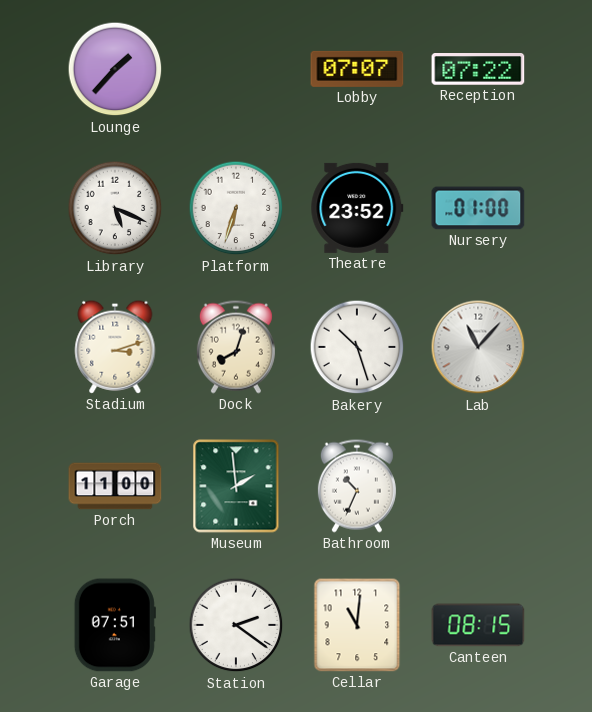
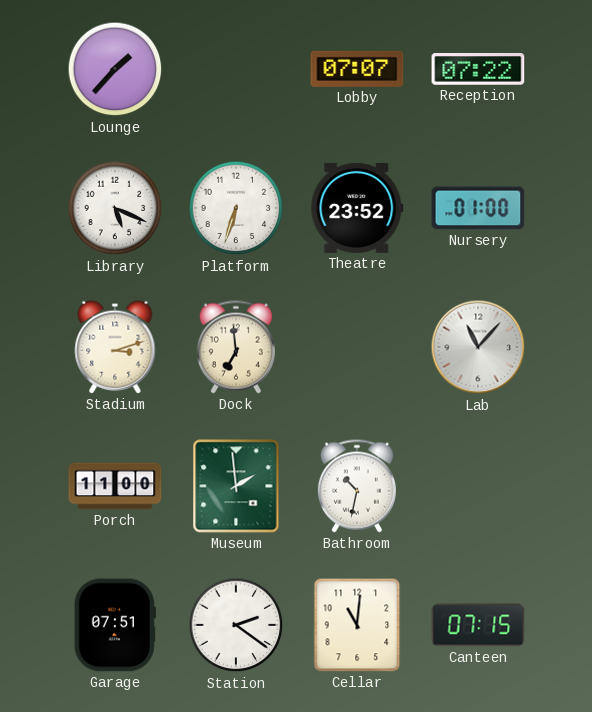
Dock: 8:03 -> 6:59
Bakery: 10:27 -> none
Bathroom: 10:34 -> 10:32
Canteen: 08:15 -> 07:15
